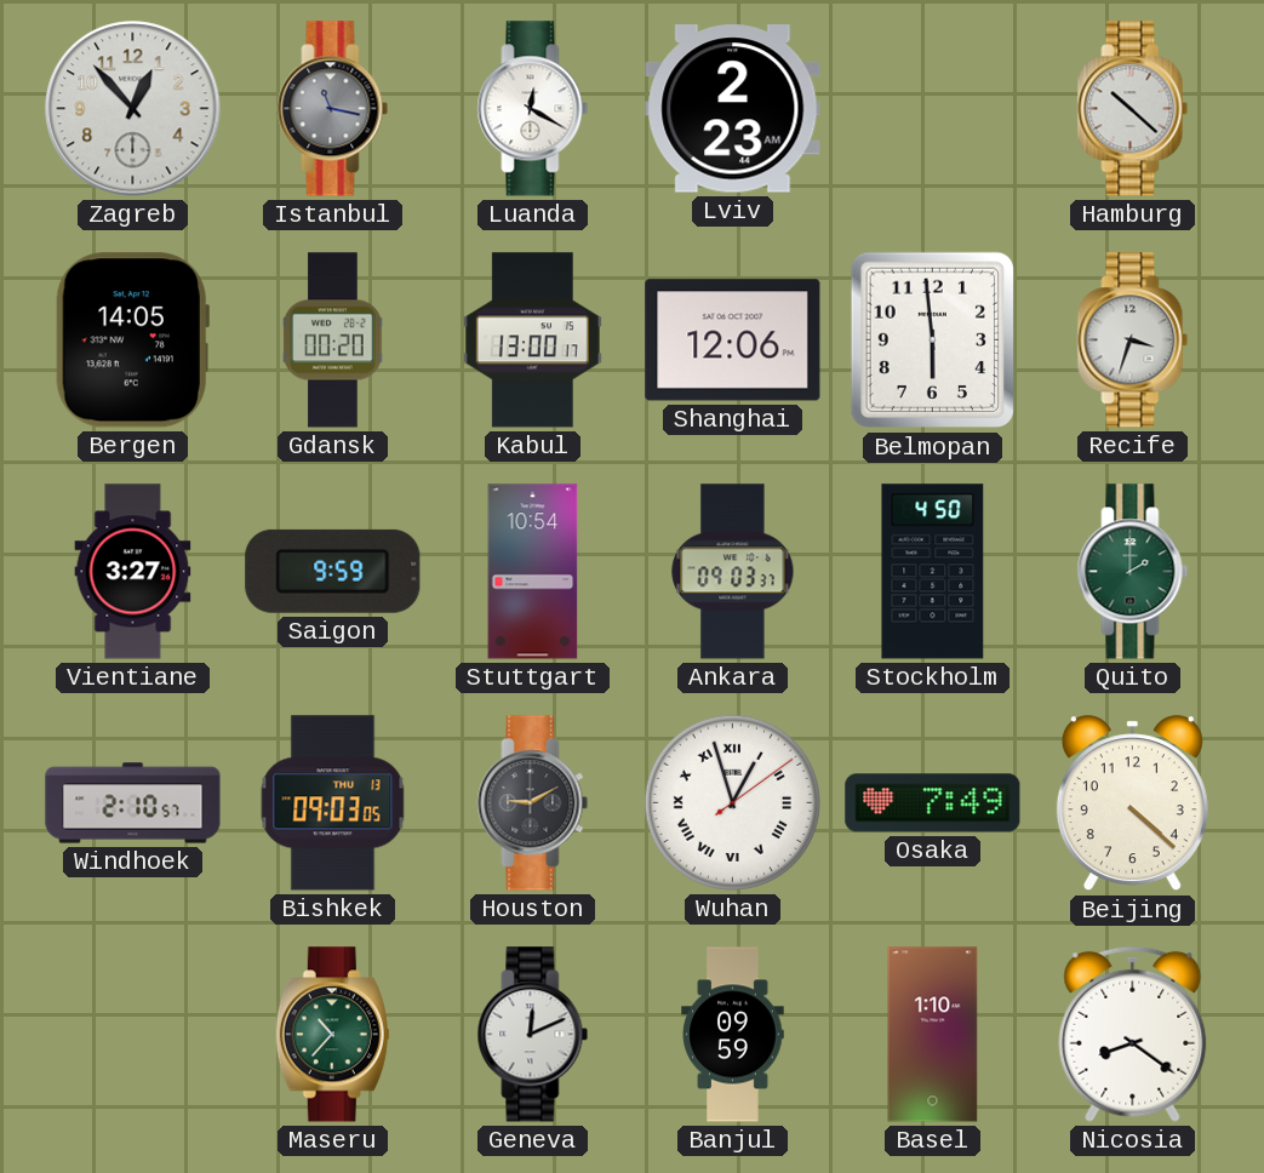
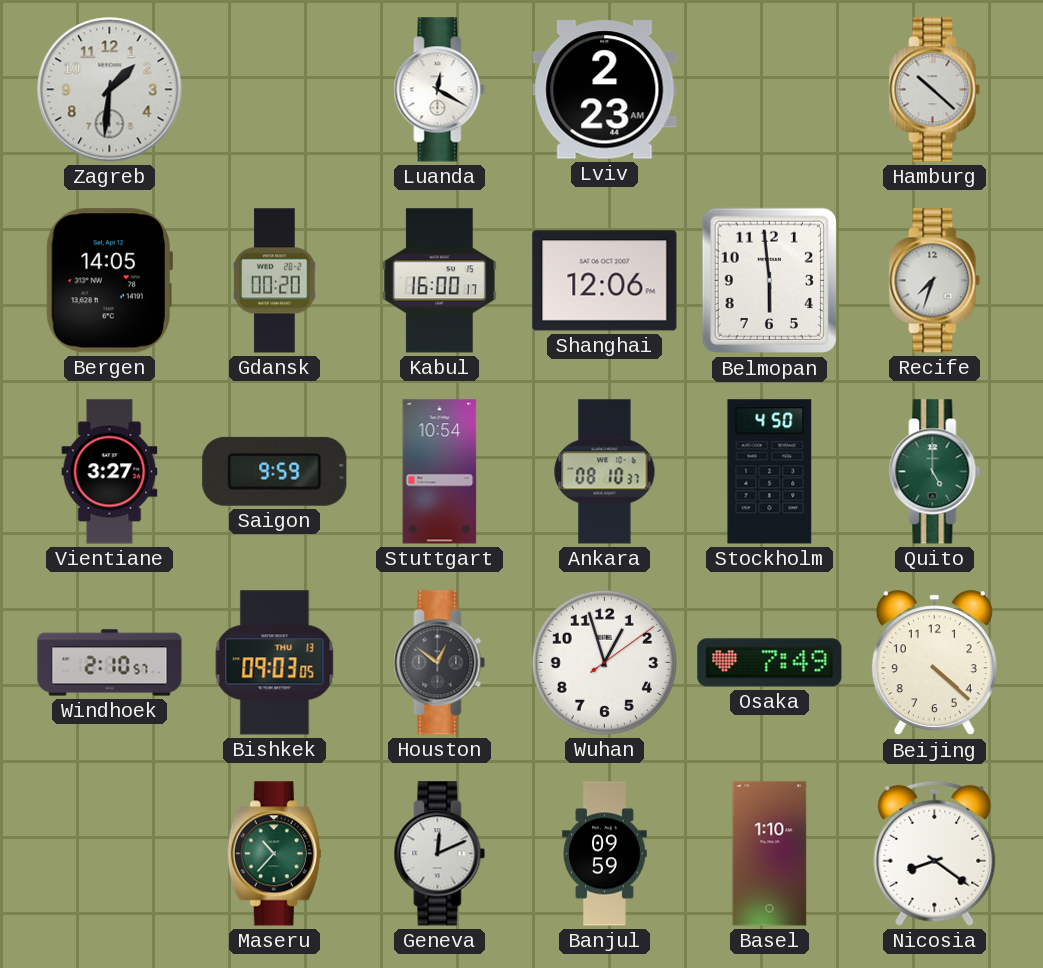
Zagreb: 12:53 -> 1:31
Istanbul: 11:17 -> none
Kabul: 13:00 -> 16:00
Recife: 3:33 -> 7:33
Ankara: 09:03 -> 08:10
Quito: 2:00 -> 5:00
Houston: 9:10 -> 12:51
Wuhan numerals: Roman -> Arabic
